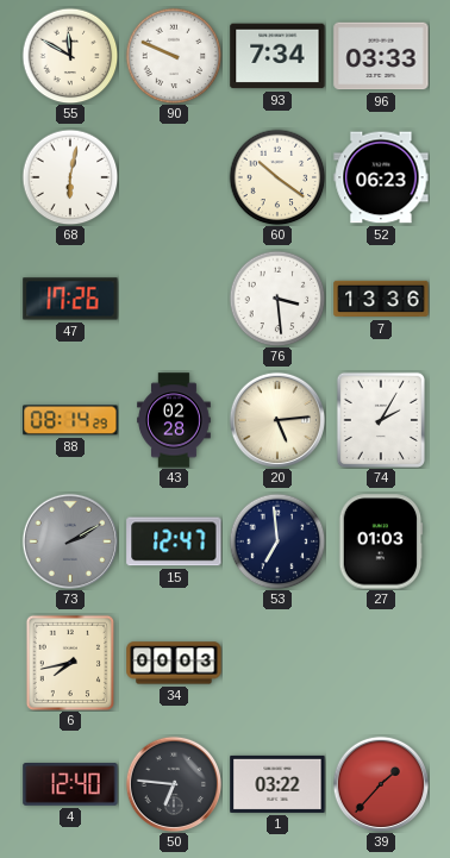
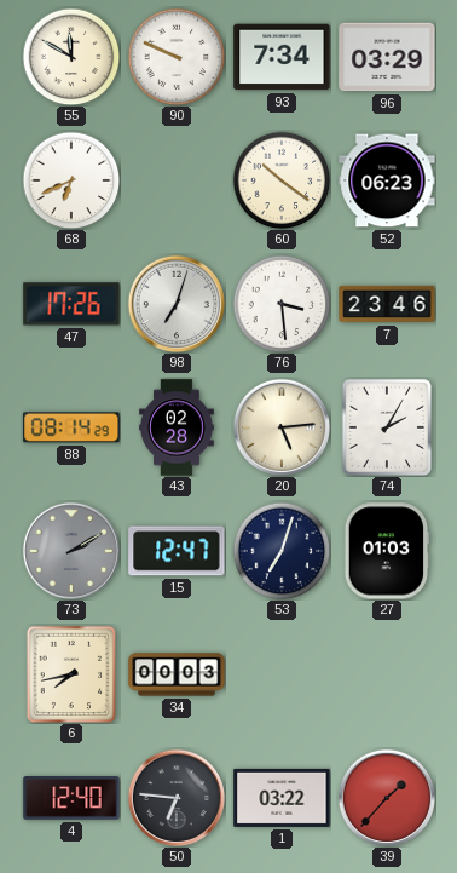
96: 03:33 -> 03:29
68: 6:02 -> 6:41
98: none -> 7:03
7: 13:36 -> 23:46
53: 6:59 -> 7:03
